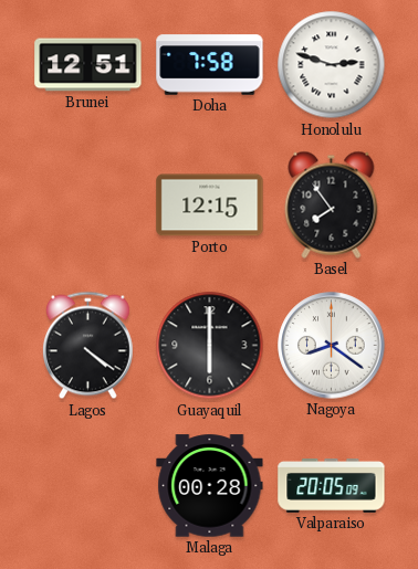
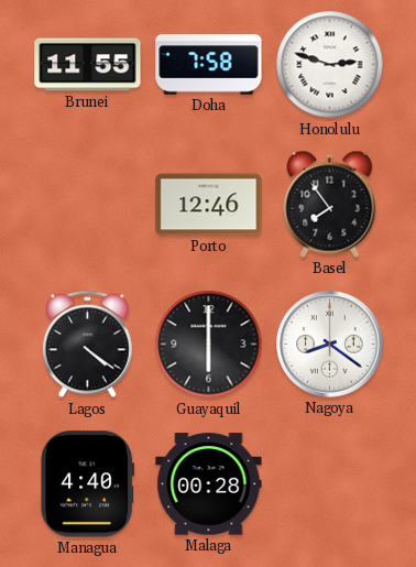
Brunei: 12:51 -> 11:55
Porto: 12:15 -> 12:46
Managua: none -> 4:40
Valparaiso: 20:05 -> none
